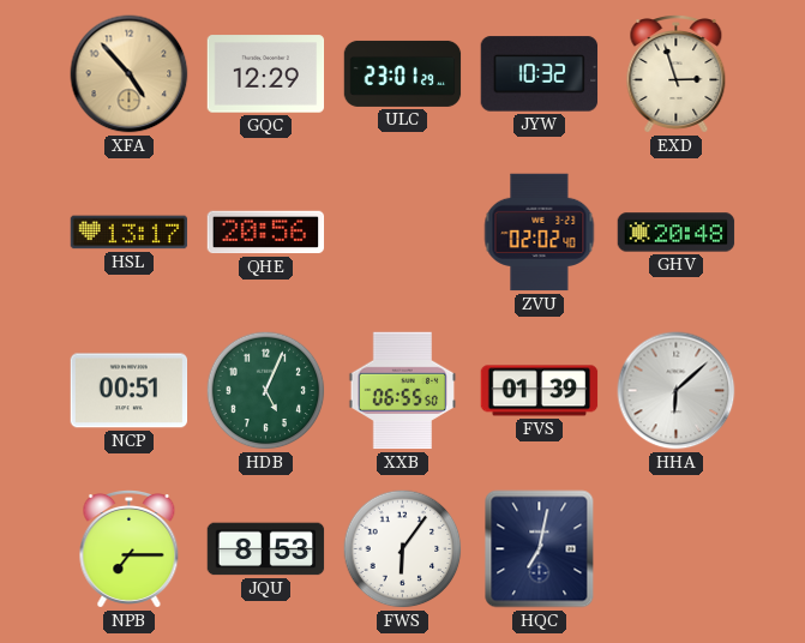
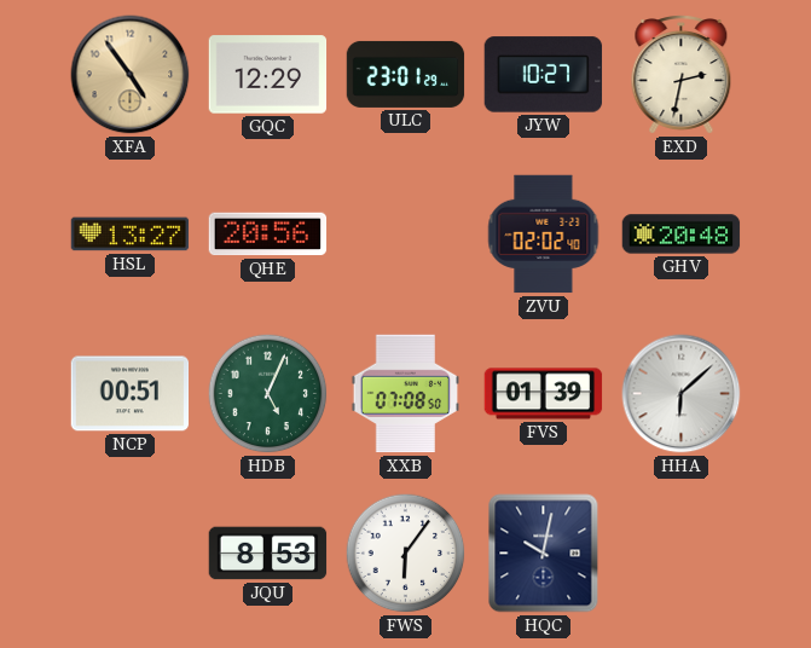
XFA: 4:53 -> 4:54
JYW: 10:32 -> 10:27
EXD: 2:57 -> 2:32
HSL: 13:17 -> 13:27
XXB: 06:55 -> 07:08
NPB: 7:15 -> none
HQC: 7:02 -> 10:02
